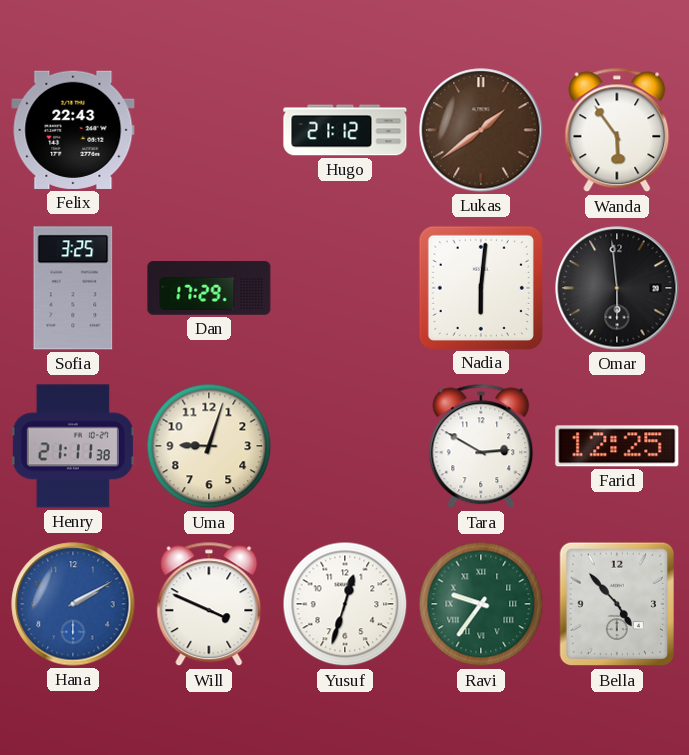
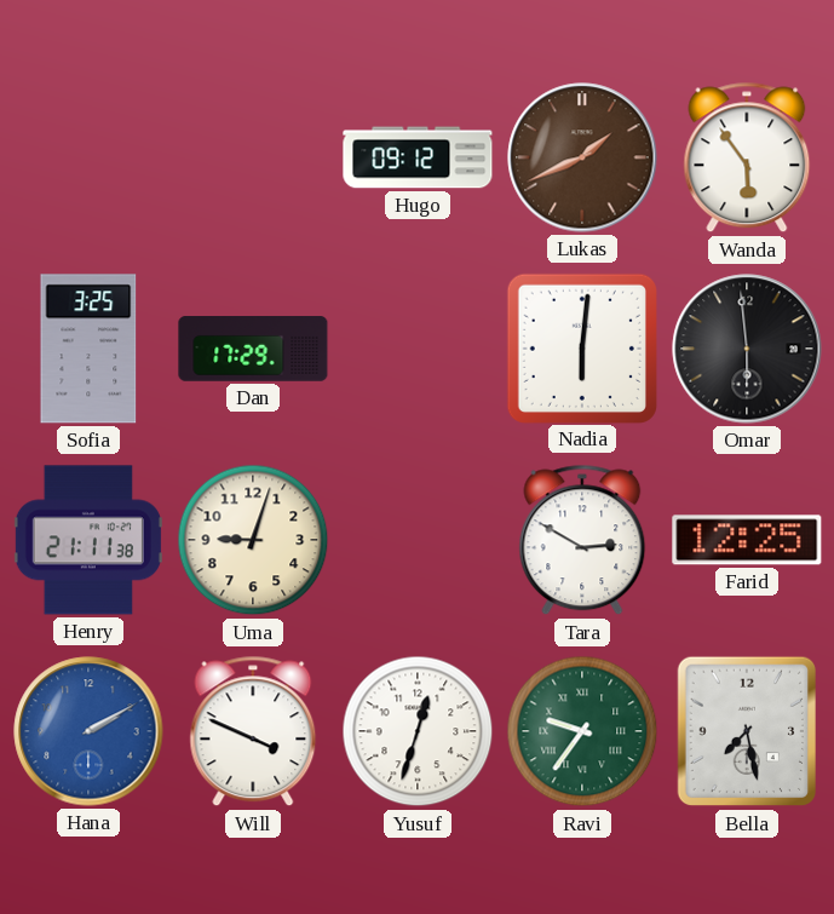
Felix: 22:43 -> none
Hugo: 21:12 -> 09:12
Lukas: 1:39 -> 1:41
Bella: 4:53 -> 7:28
